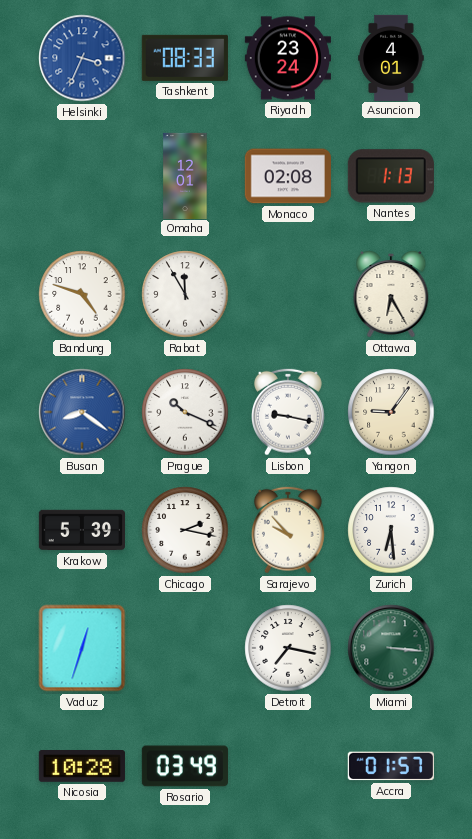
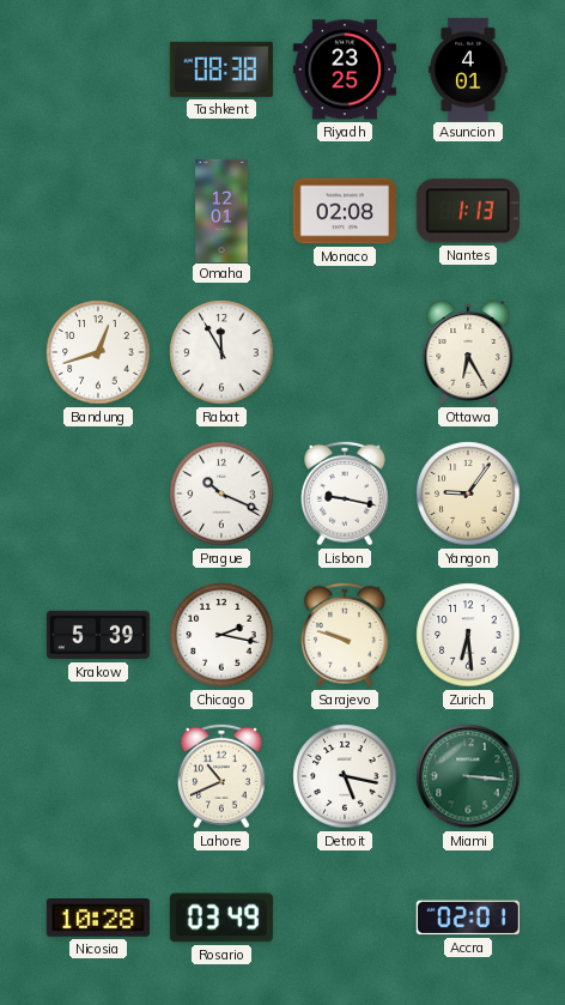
Helsinki: 3:34 -> none
Tashkent: 08:33 -> 08:38
Riyadh: 23:24 -> 23:25
Bandung: 4:48 -> 12:42
Busan: 8:21 -> none
Sarajevo: 9:53 -> 9:48
Vaduz: 12:33 -> none
Lahore: none -> 10:41
Detroit: 7:17 -> 5:17
Accra: 01:57 -> 02:01
